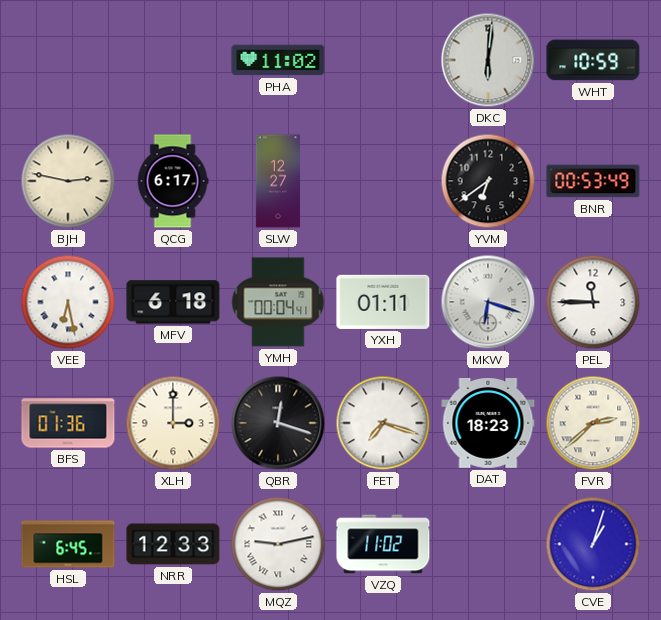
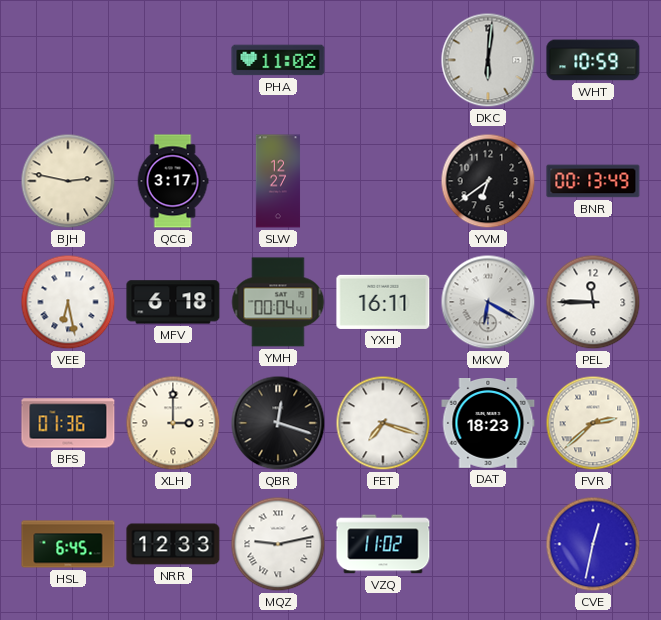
QCG: 6:17 -> 3:17
BNR: 00:53 -> 00:13
YXH: 01:11 -> 16:11
MKW: 6:18 -> 6:20
CVE: 1:03 -> 12:32
